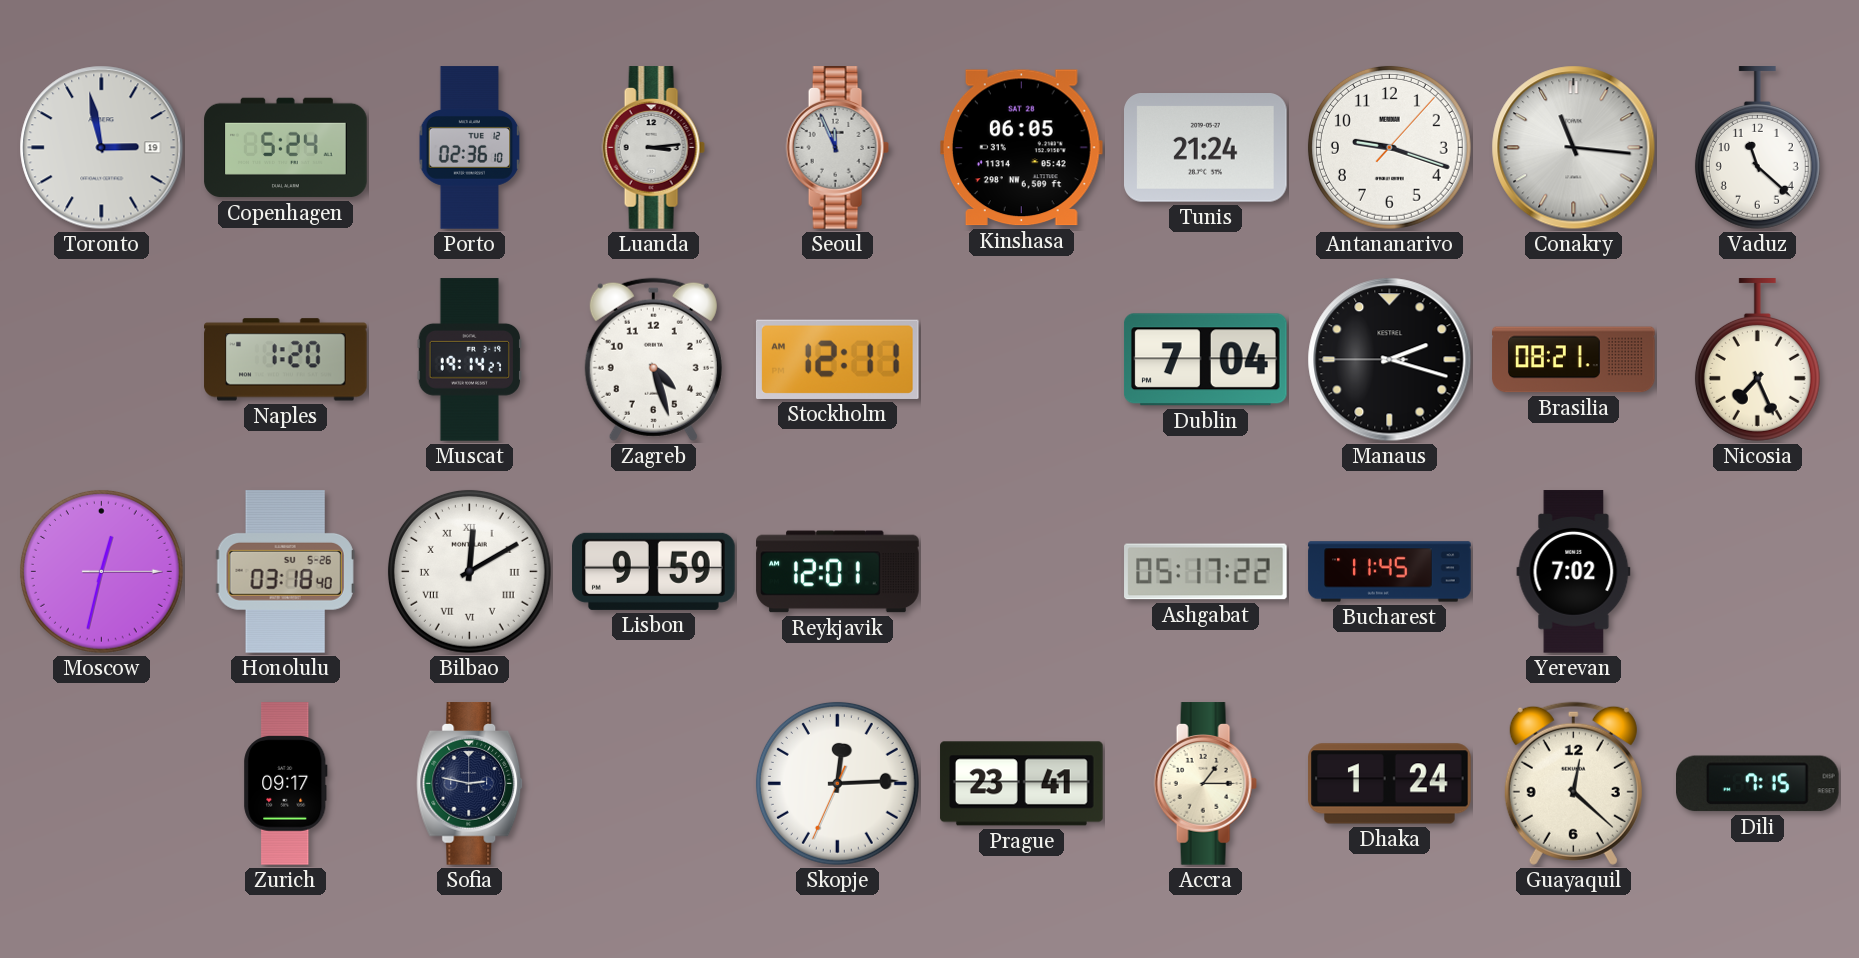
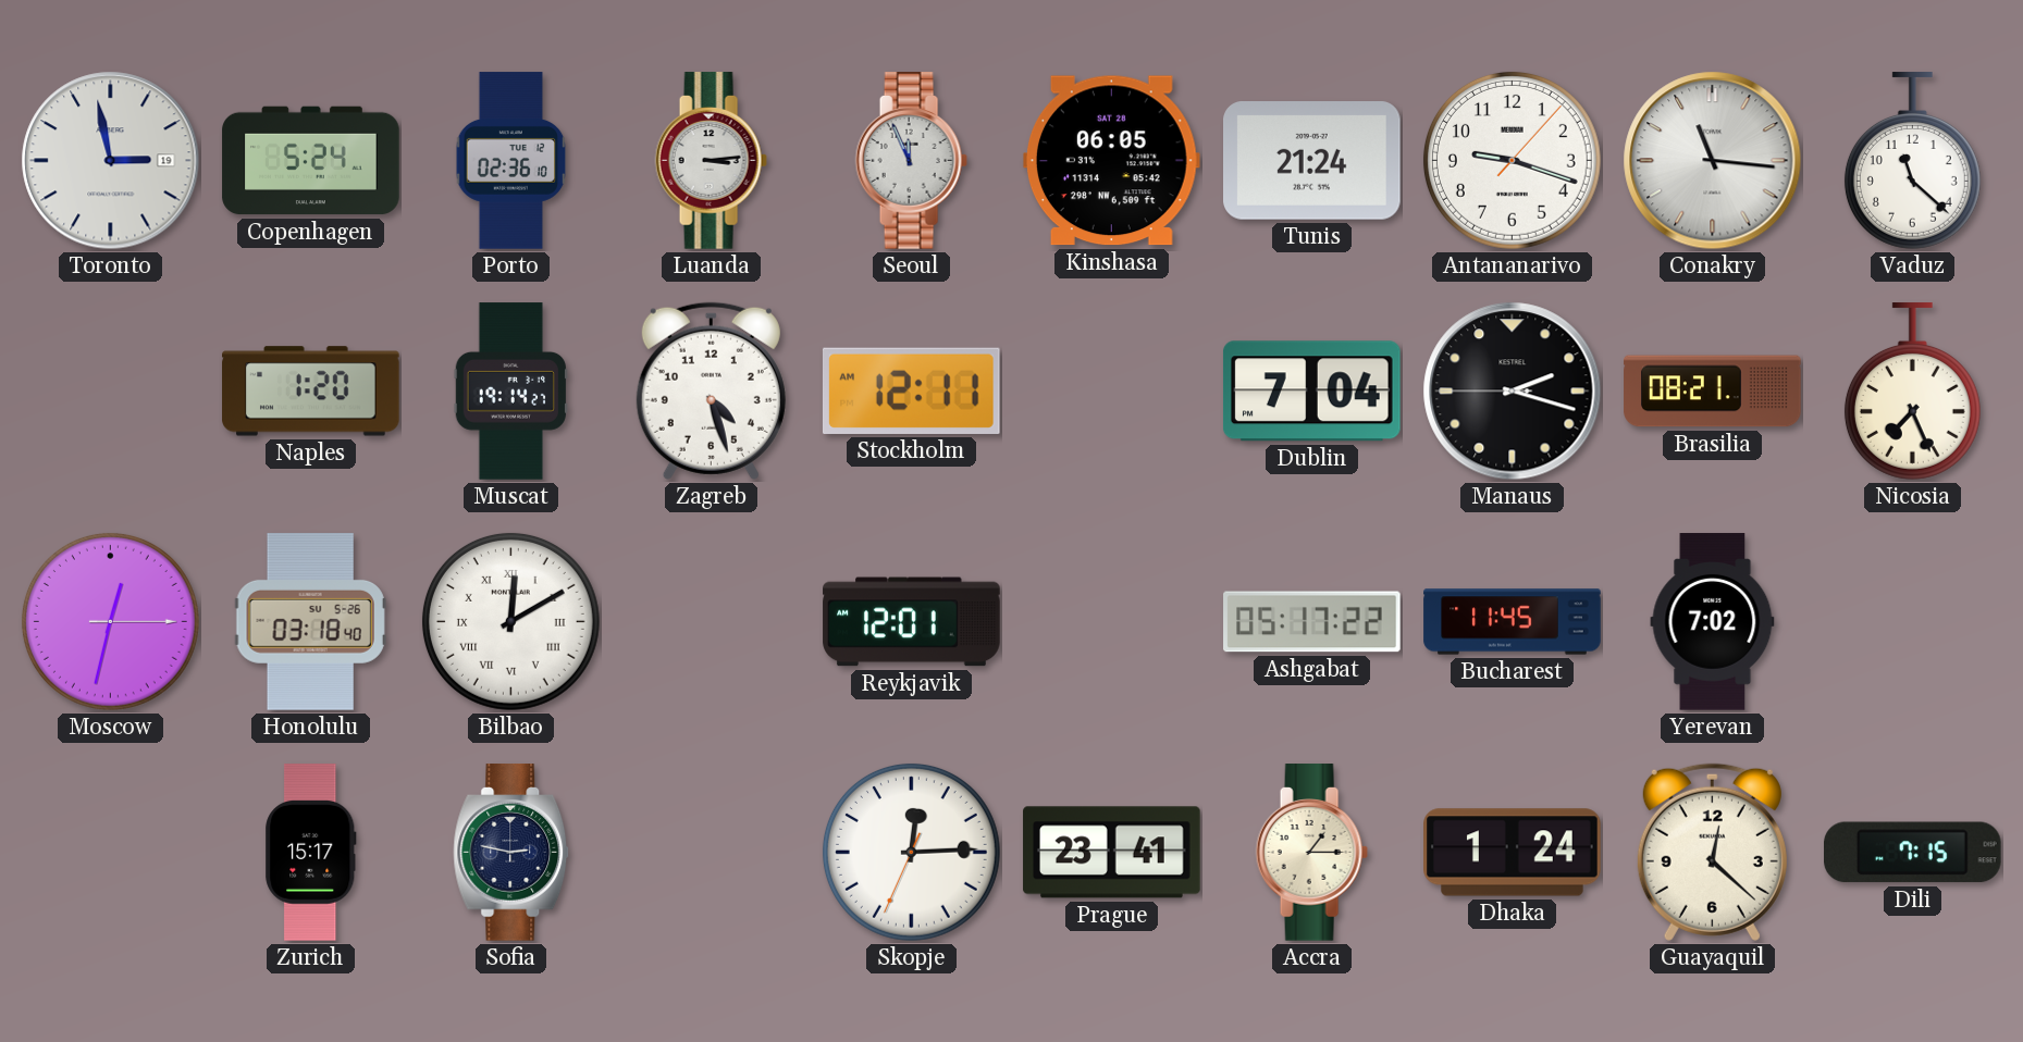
Lisbon: 9:59 -> none
Zurich: 09:17 -> 15:17
